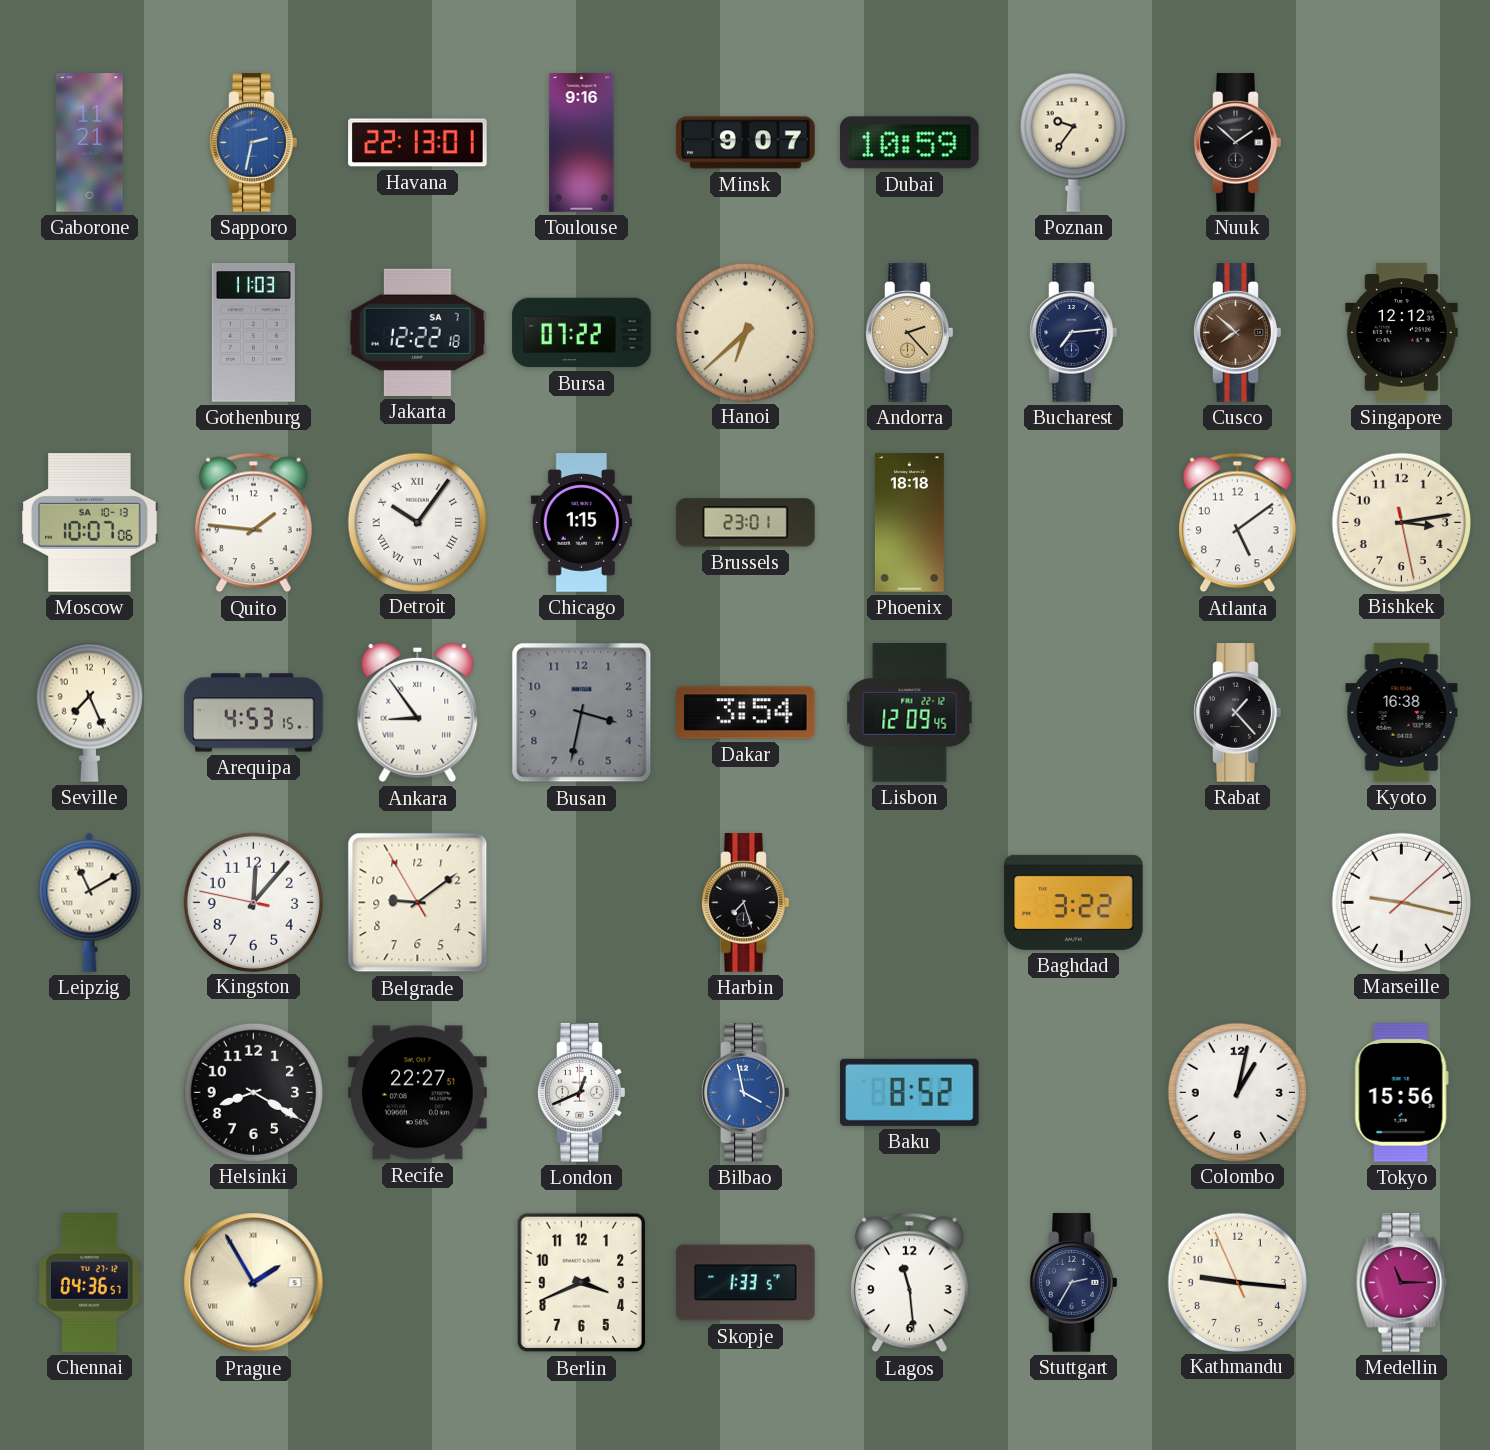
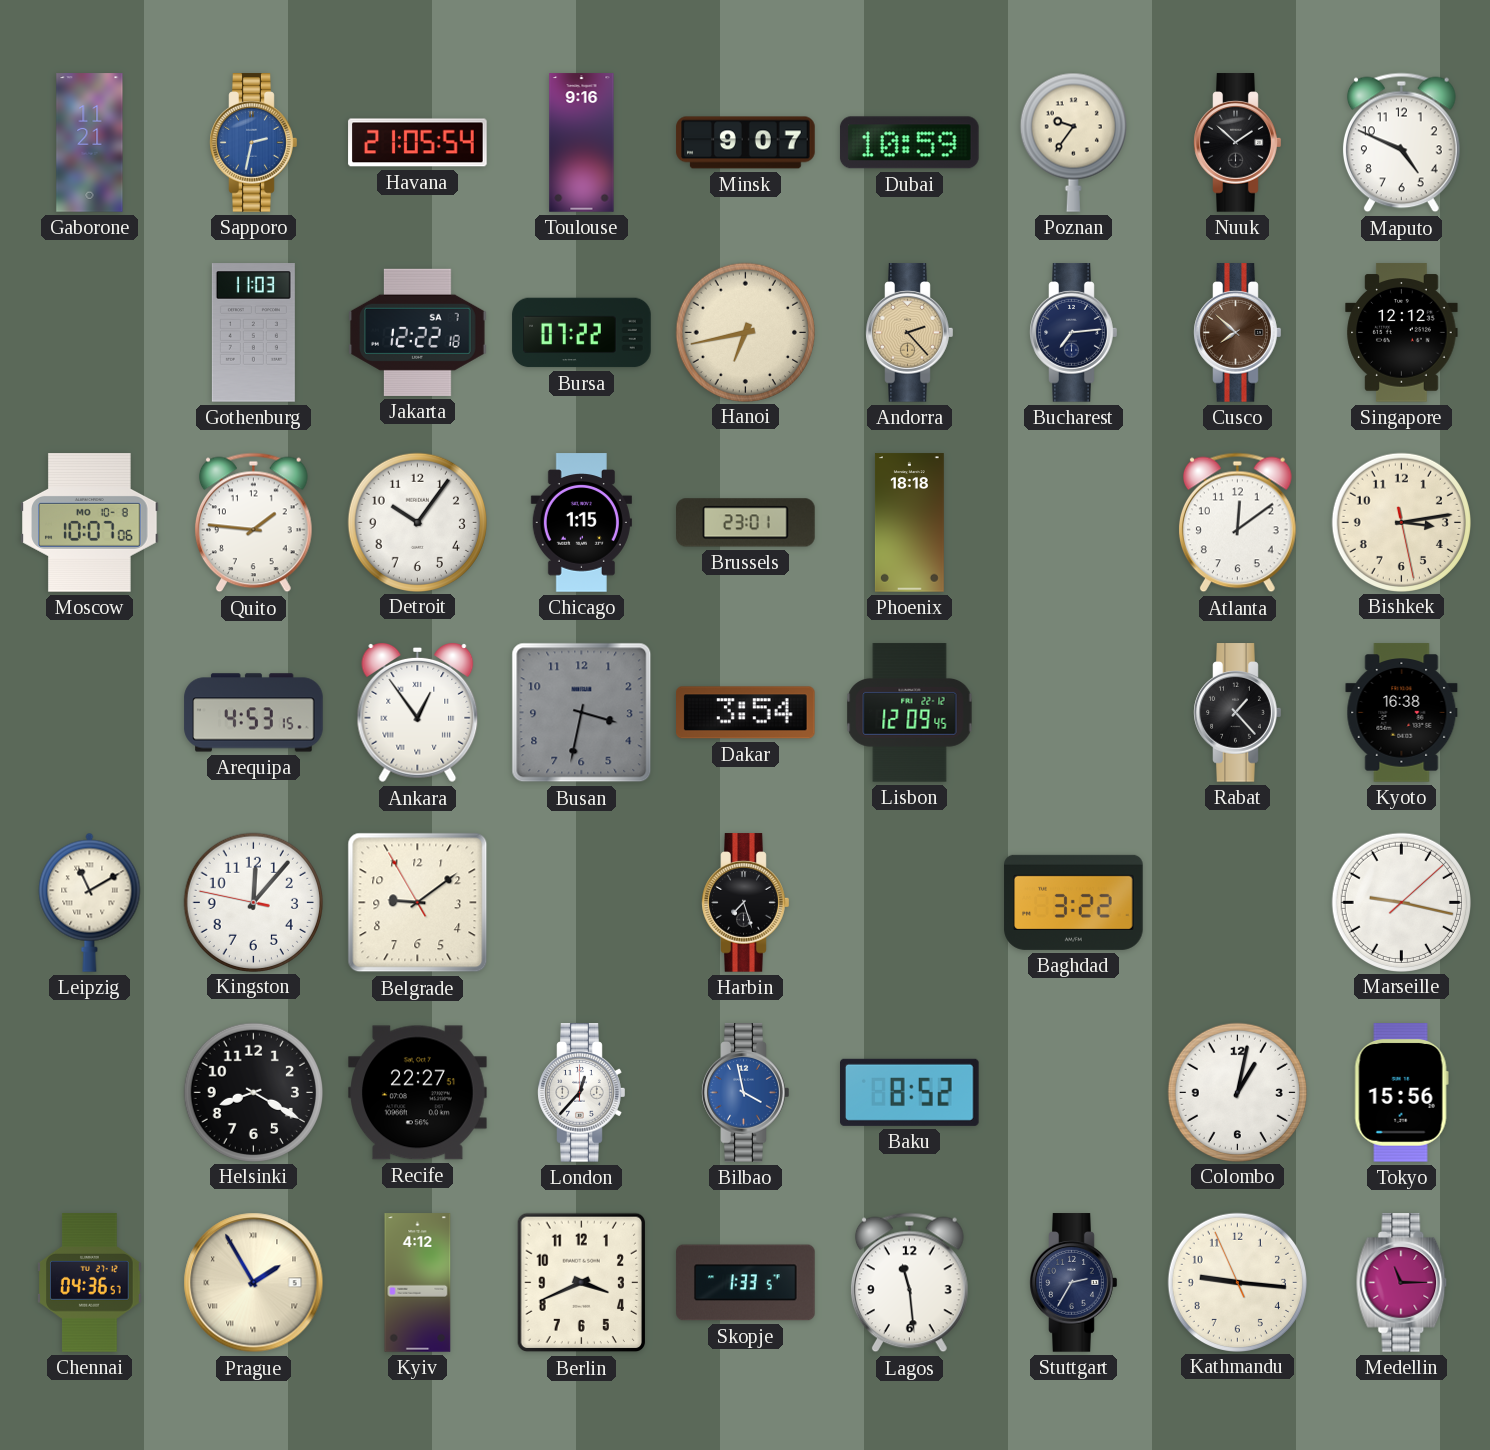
Havana: 22:13 -> 21:05
Maputo: none -> 4:49
Hanoi: 6:38 -> 6:43
Moscow date: SA 10-13 -> MO 10-8
Detroit numerals: Roman -> Arabic
Atlanta: 5:09 -> 12:09
Seville: 7:26 -> none
Ankara: 8:54 -> 12:54
London: 12:41 -> 12:37
Kyiv: none -> 4:12
